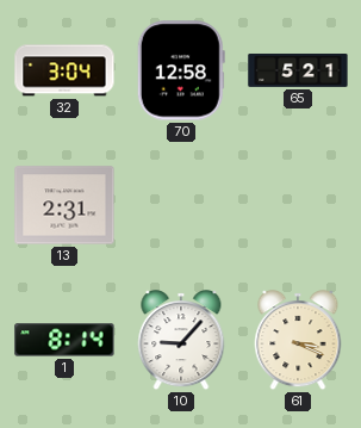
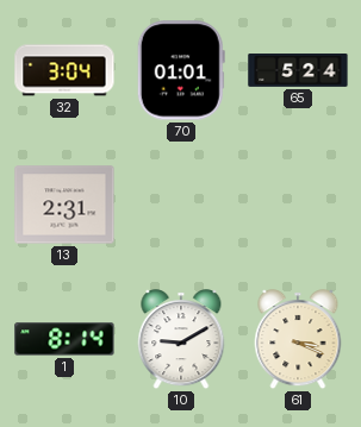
70: 12:58 -> 01:01
65: 5:21 -> 5:24
10: 9:07 -> 9:10
